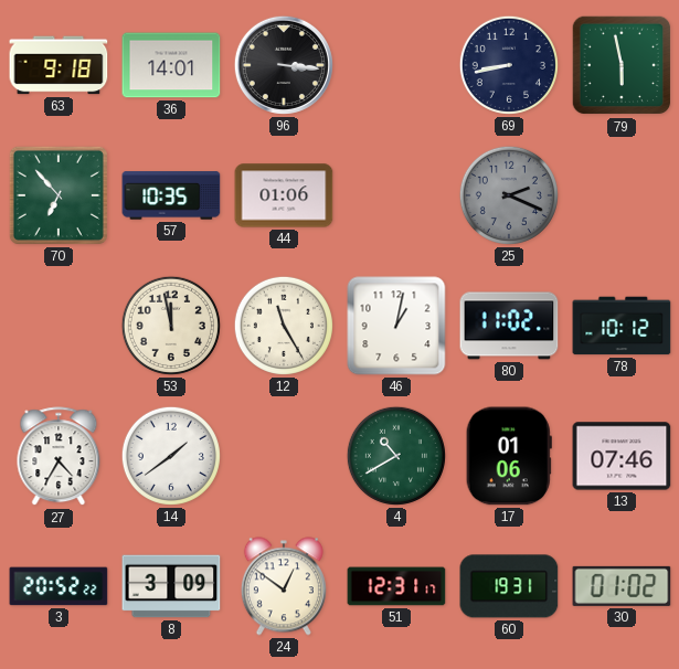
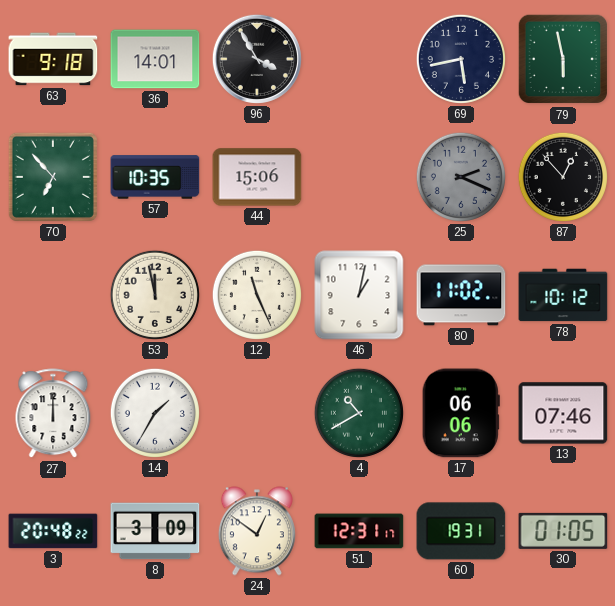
96: 3:16 -> 3:55
69: 8:43 -> 5:43
44: 01:06 -> 15:06
87: none -> 12:53
12: 11:25 -> 11:26
27: 4:35 -> 12:00
14: 1:39 -> 1:35
17: 01:06 -> 06:06
3: 20:52 -> 20:48
30: 01:02 -> 01:05
